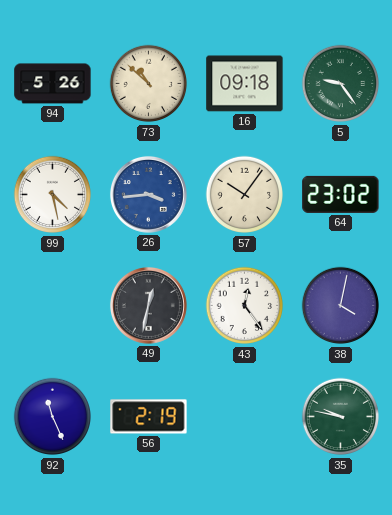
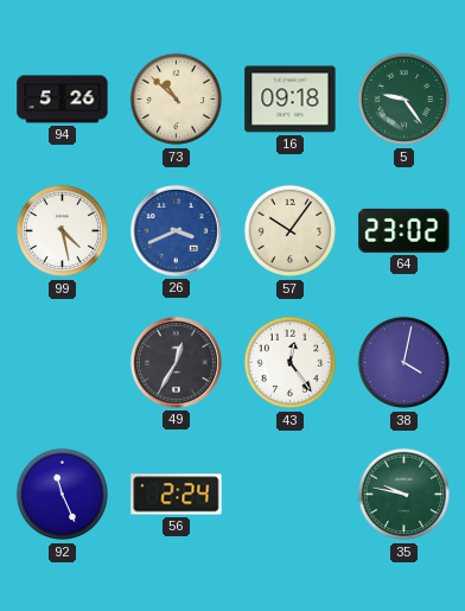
26: 3:44 -> 3:41
49: 12:32 -> 12:35
56: 2:19 -> 2:24
